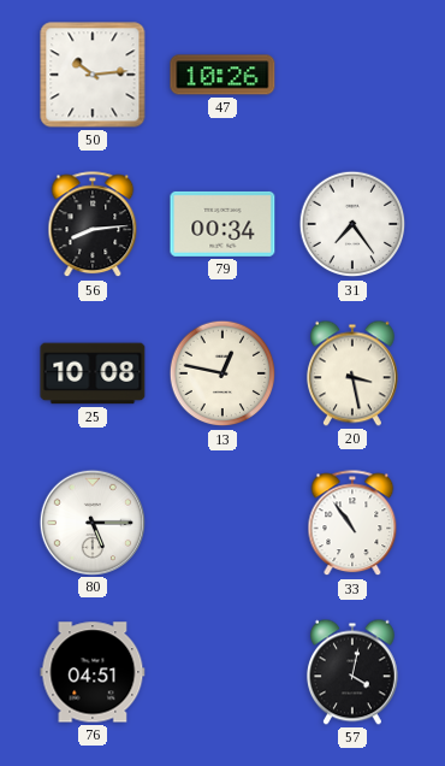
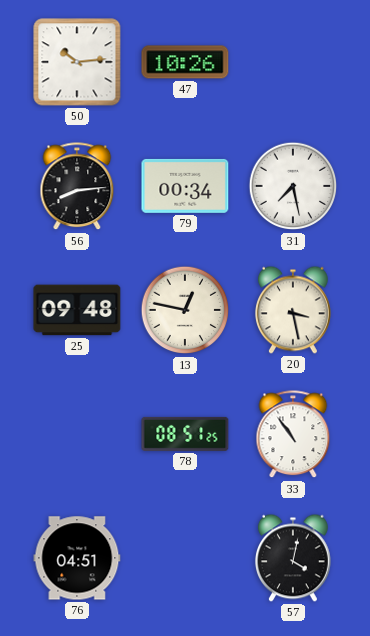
31: 7:24 -> 7:28
25: 10:08 -> 09:48
80: 5:15 -> none
78: none -> 08:51
